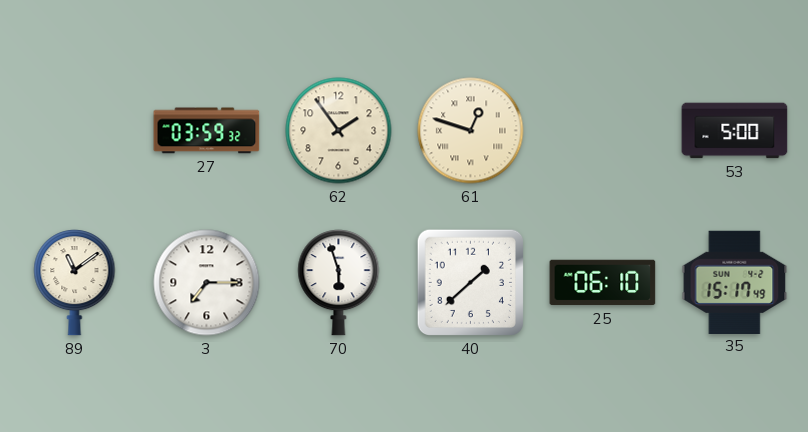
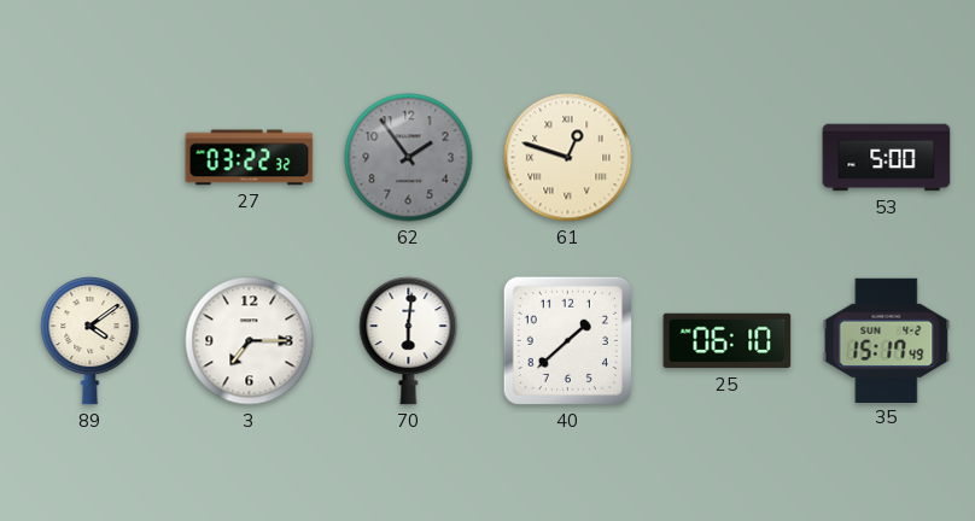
27: 03:59 -> 03:22
62 dial: cream -> grey
89: 11:09 -> 4:09
70: 5:57 -> 6:01
